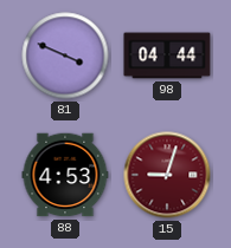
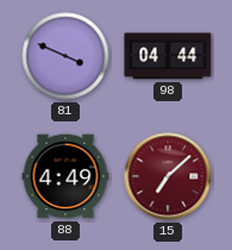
88: 4:53 -> 4:49
15: 9:03 -> 7:08
